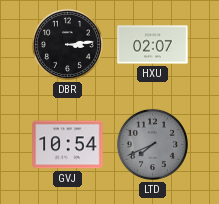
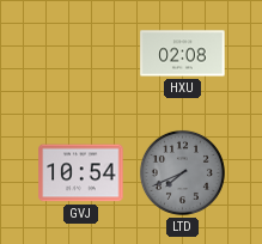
DBR: 3:14 -> none
HXU: 02:07 -> 02:08
